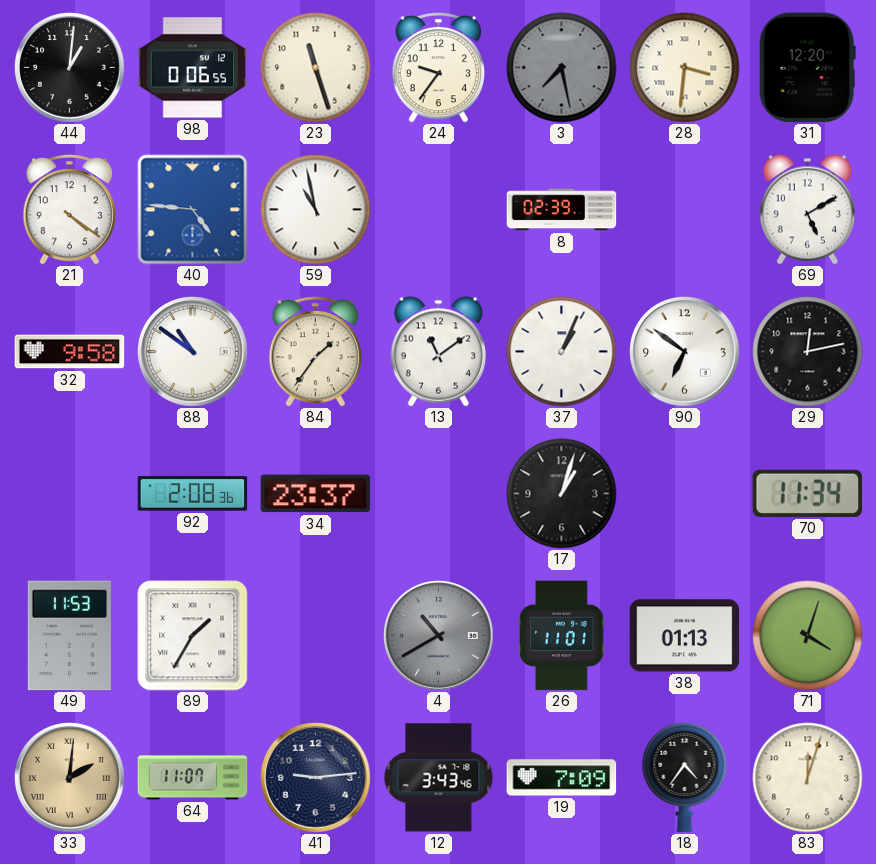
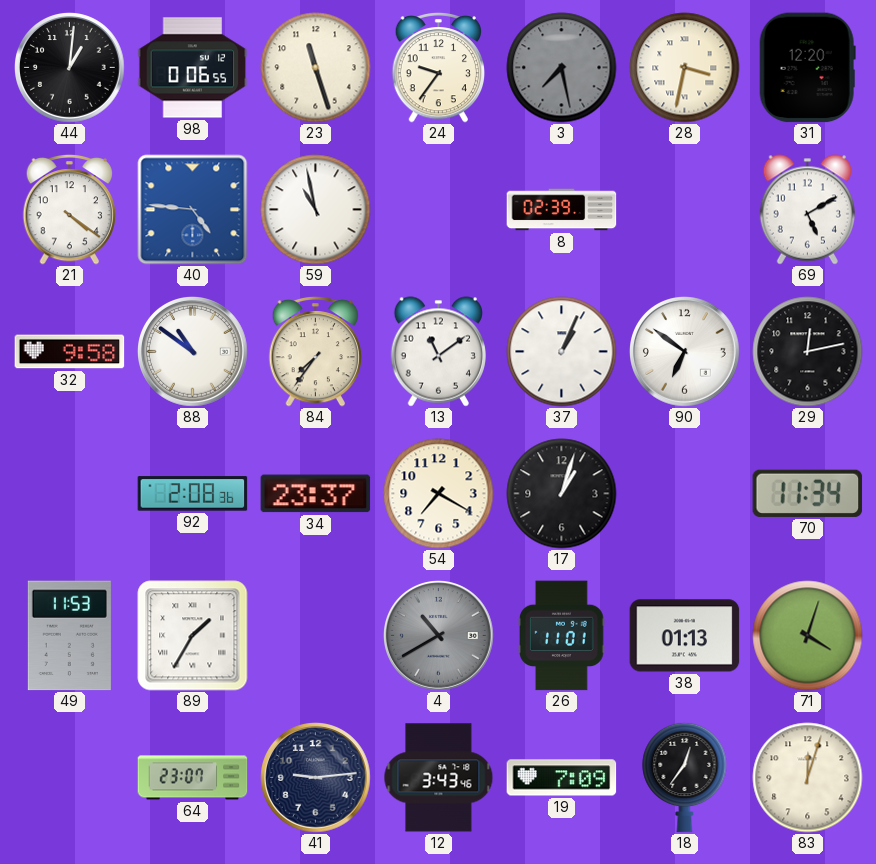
28: 3:31 -> 3:32
84: 1:36 -> 7:36
54: none -> 7:20
33: 2:01 -> none
64: 11:07 -> 23:07
18: 4:36 -> 12:36
